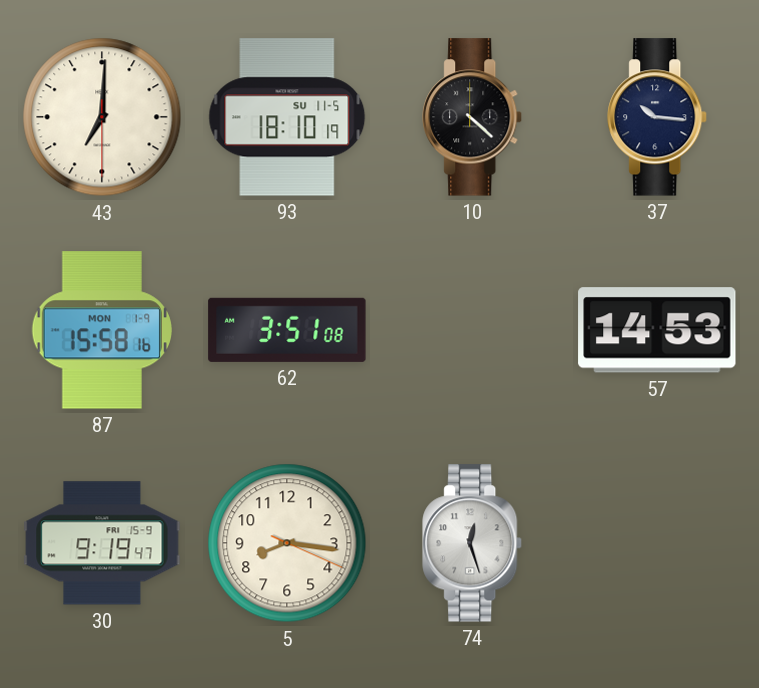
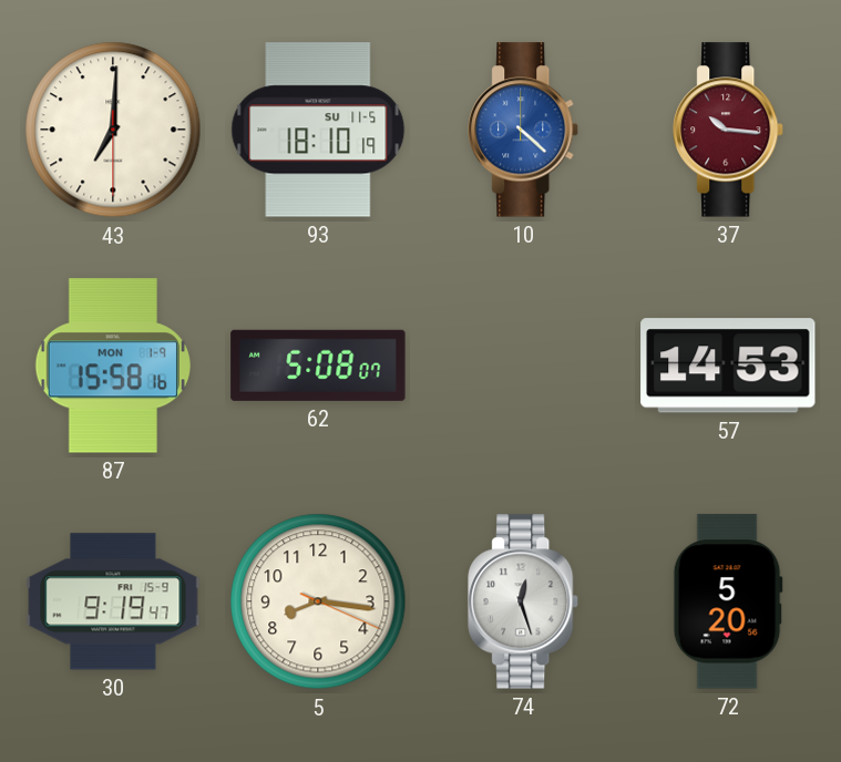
10 dial: black -> blue
37 dial: navy -> burgundy
62: 3:51 -> 5:08
72: none -> 5:20
